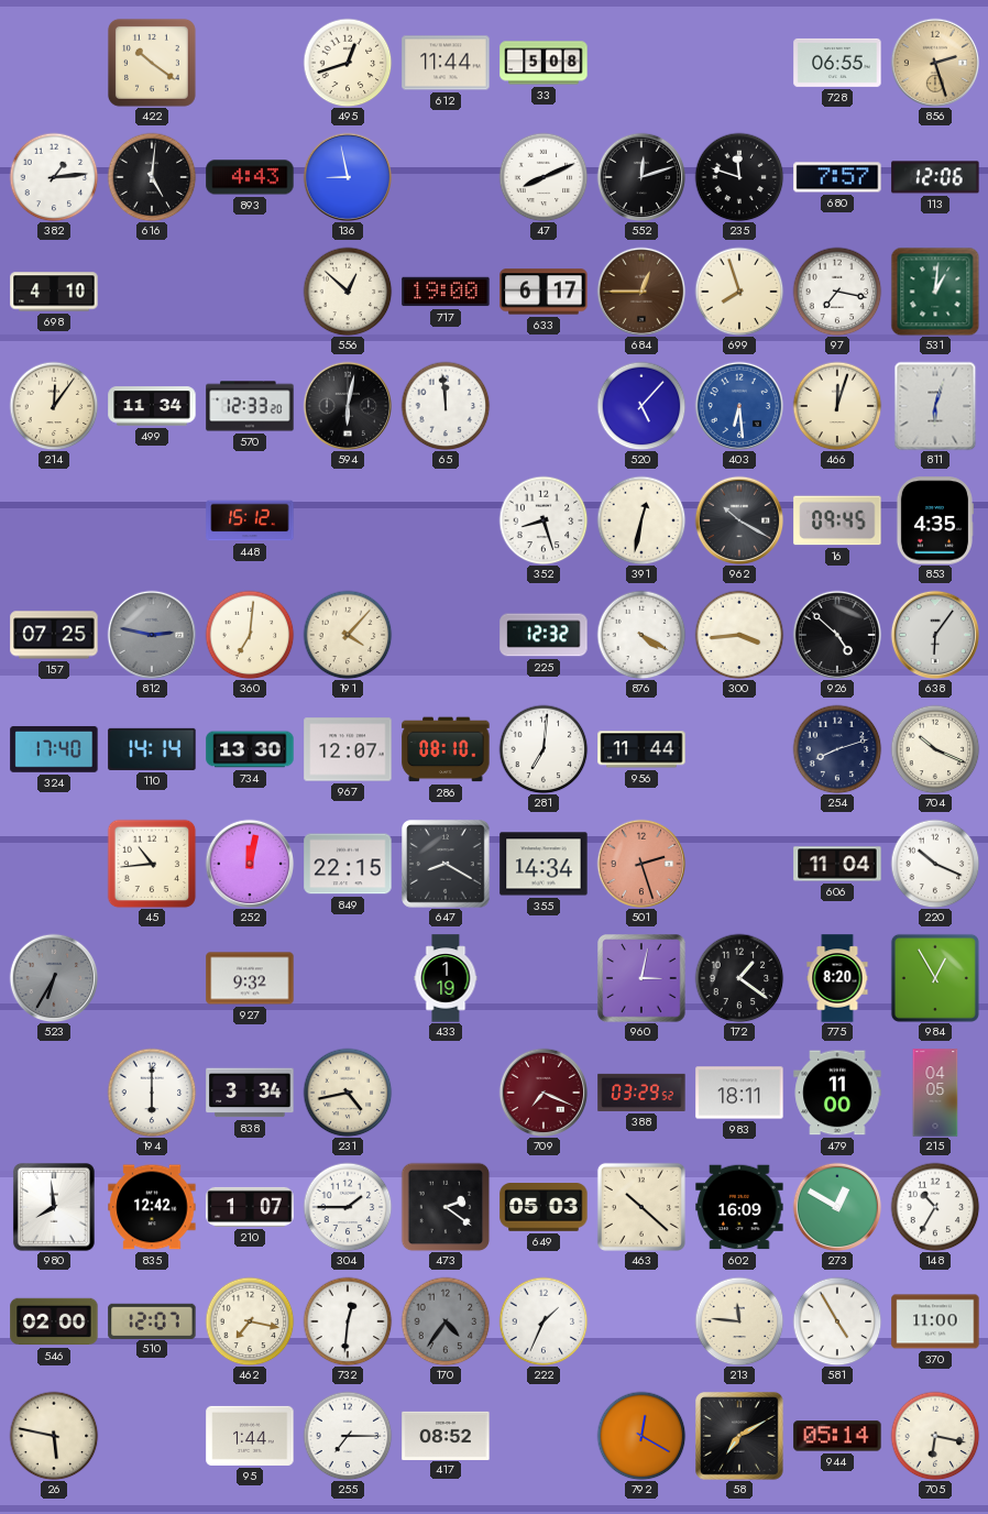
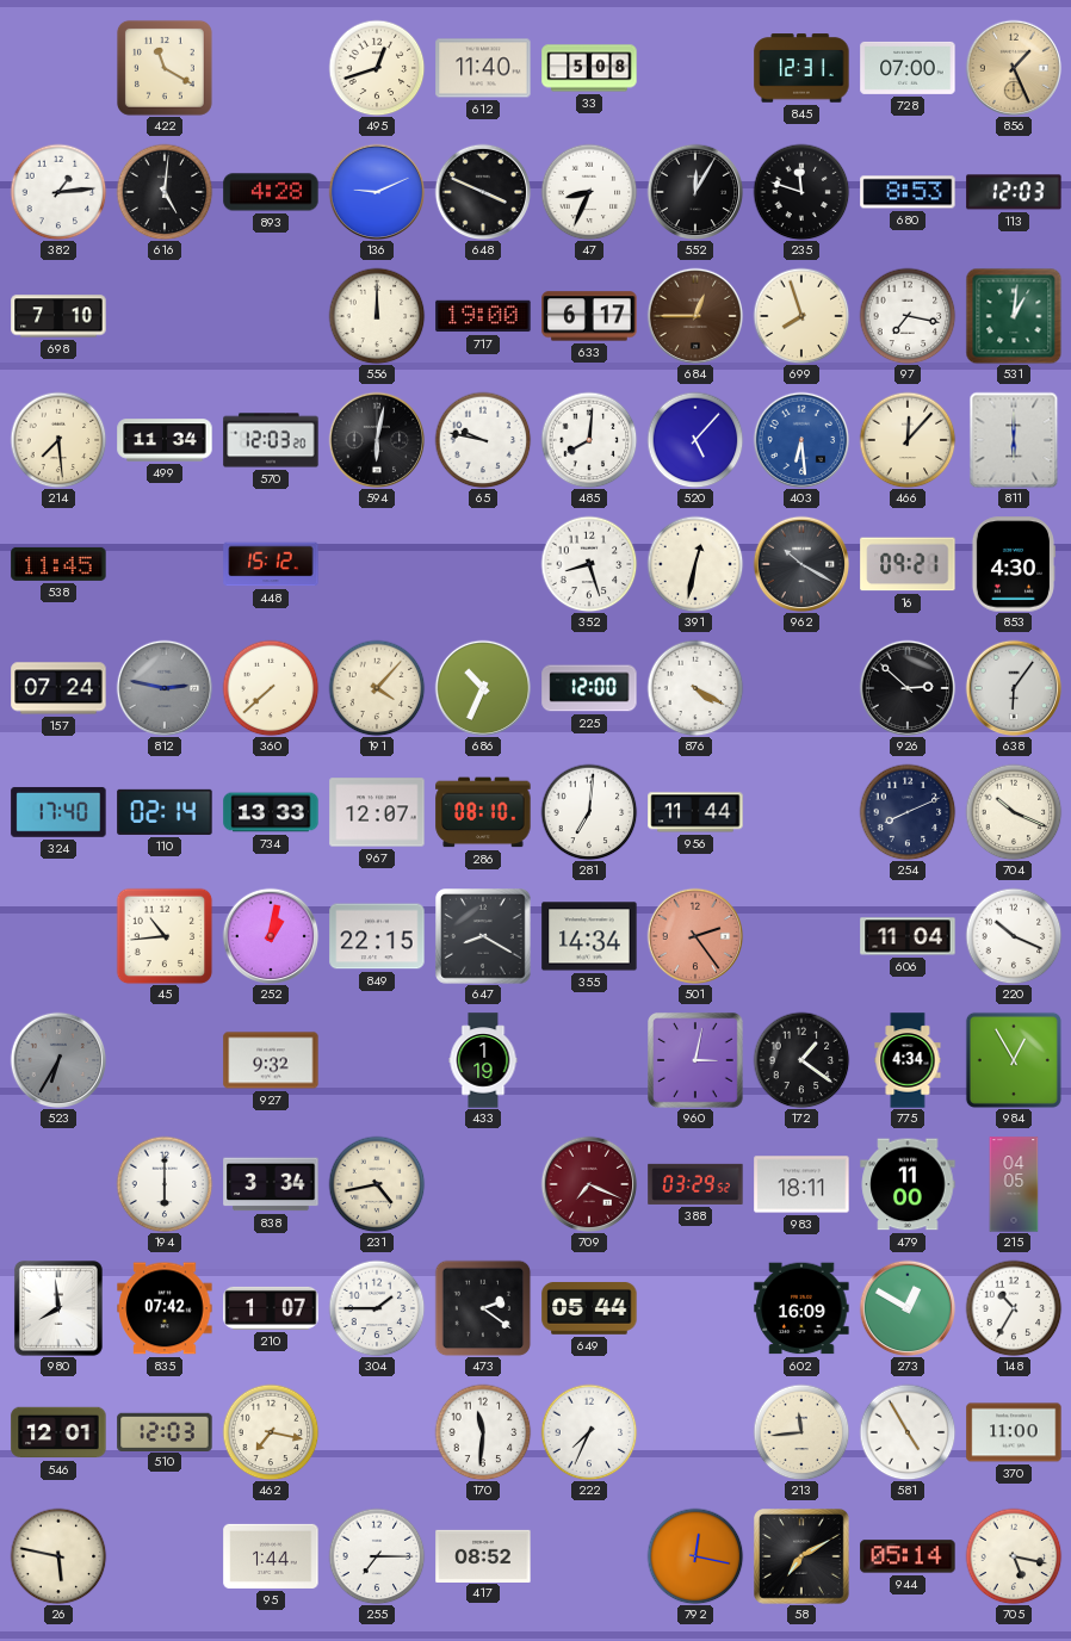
422: 10:21 -> 11:20
612: 11:44 -> 11:40
845: none -> 12:31
728: 06:55 -> 07:00
856: 2:27 -> 1:26
893: 4:43 -> 4:28
136: 8:58 -> 9:11
648: none -> 3:49
47: 8:11 -> 8:34
552: 12:12 -> 12:05
680: 7:57 -> 8:53
113: 12:06 -> 12:03
698: 4:10 -> 7:10
556: 12:52 -> 12:00
214: 12:06 -> 7:29
570: 12:33 -> 12:03
65: 11:59 -> 9:47
485: none -> 8:01
466: 12:03 -> 12:07
811: 6:03 -> 6:00
538: none -> 11:45
16: 09:45 -> 09:21
853: 4:35 -> 4:30
157: 07:25 -> 07:24
360: 7:01 -> 7:38
686: none -> 10:34
225: 12:32 -> 12:00
300: 3:44 -> none
926: 4:52 -> 2:52
110: 14:14 -> 02:14
734: 13:30 -> 13:33
254: 8:12 -> 8:11
252: 12:02 -> 1:02
501: 2:27 -> 2:24
775: 8:20 -> 4:34
835: 12:42 -> 07:42
649: 05:03 -> 05:44
463: 10:22 -> none
546: 02:00 -> 12:01
510: 12:07 -> 12:03
732: 12:31 -> none
170: 4:36 -> 11:31
170 dial: grey -> white
222: 1:34 -> 7:34
213: 11:46 -> 11:44
792: 12:20 -> 12:17
705: 6:17 -> 5:17
